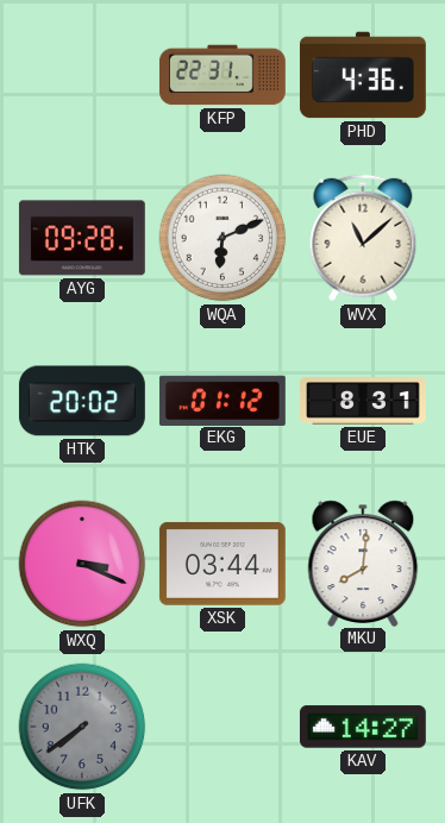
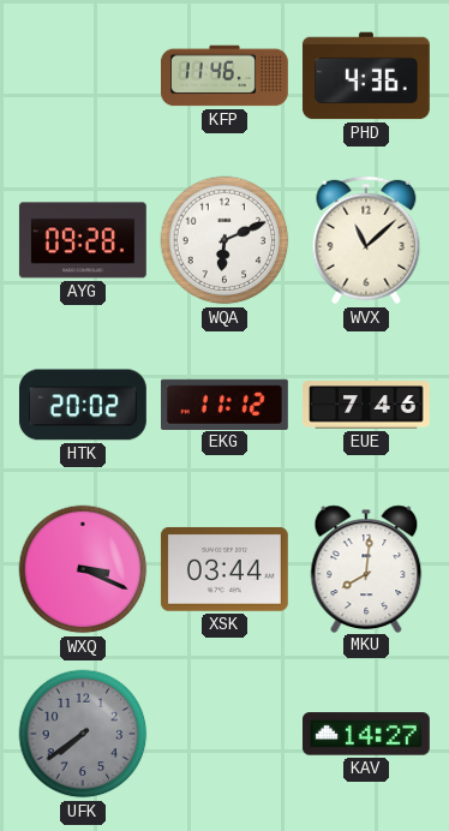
KFP: 22:31 -> 11:46
EKG: 01:12 -> 11:12
EUE: 8:31 -> 7:46
